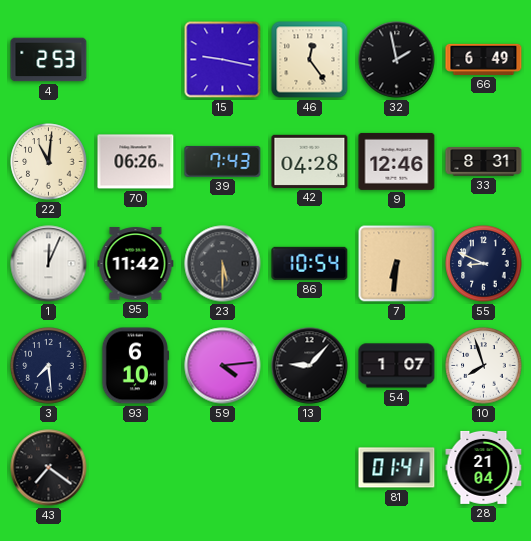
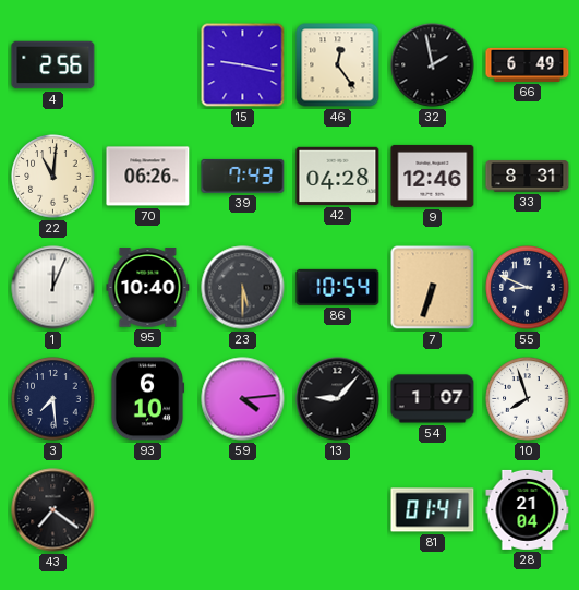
4: 2:53 -> 2:56
95: 11:42 -> 10:40
7: 6:31 -> 6:33
